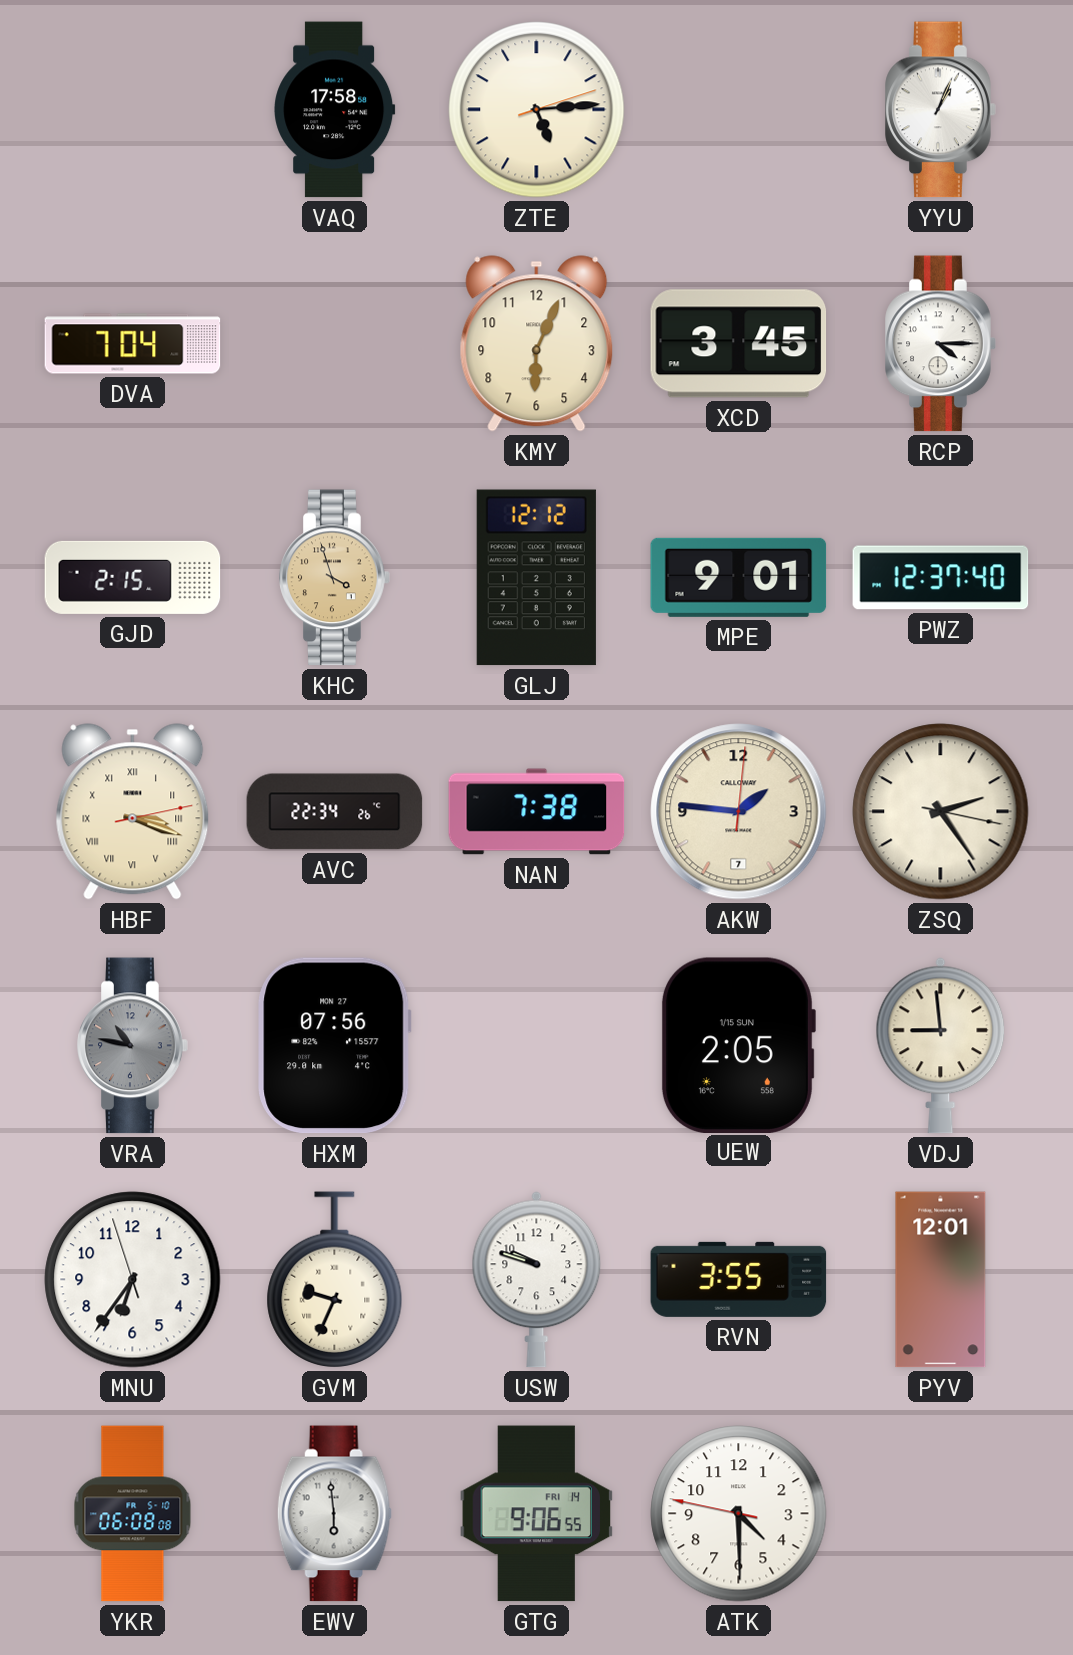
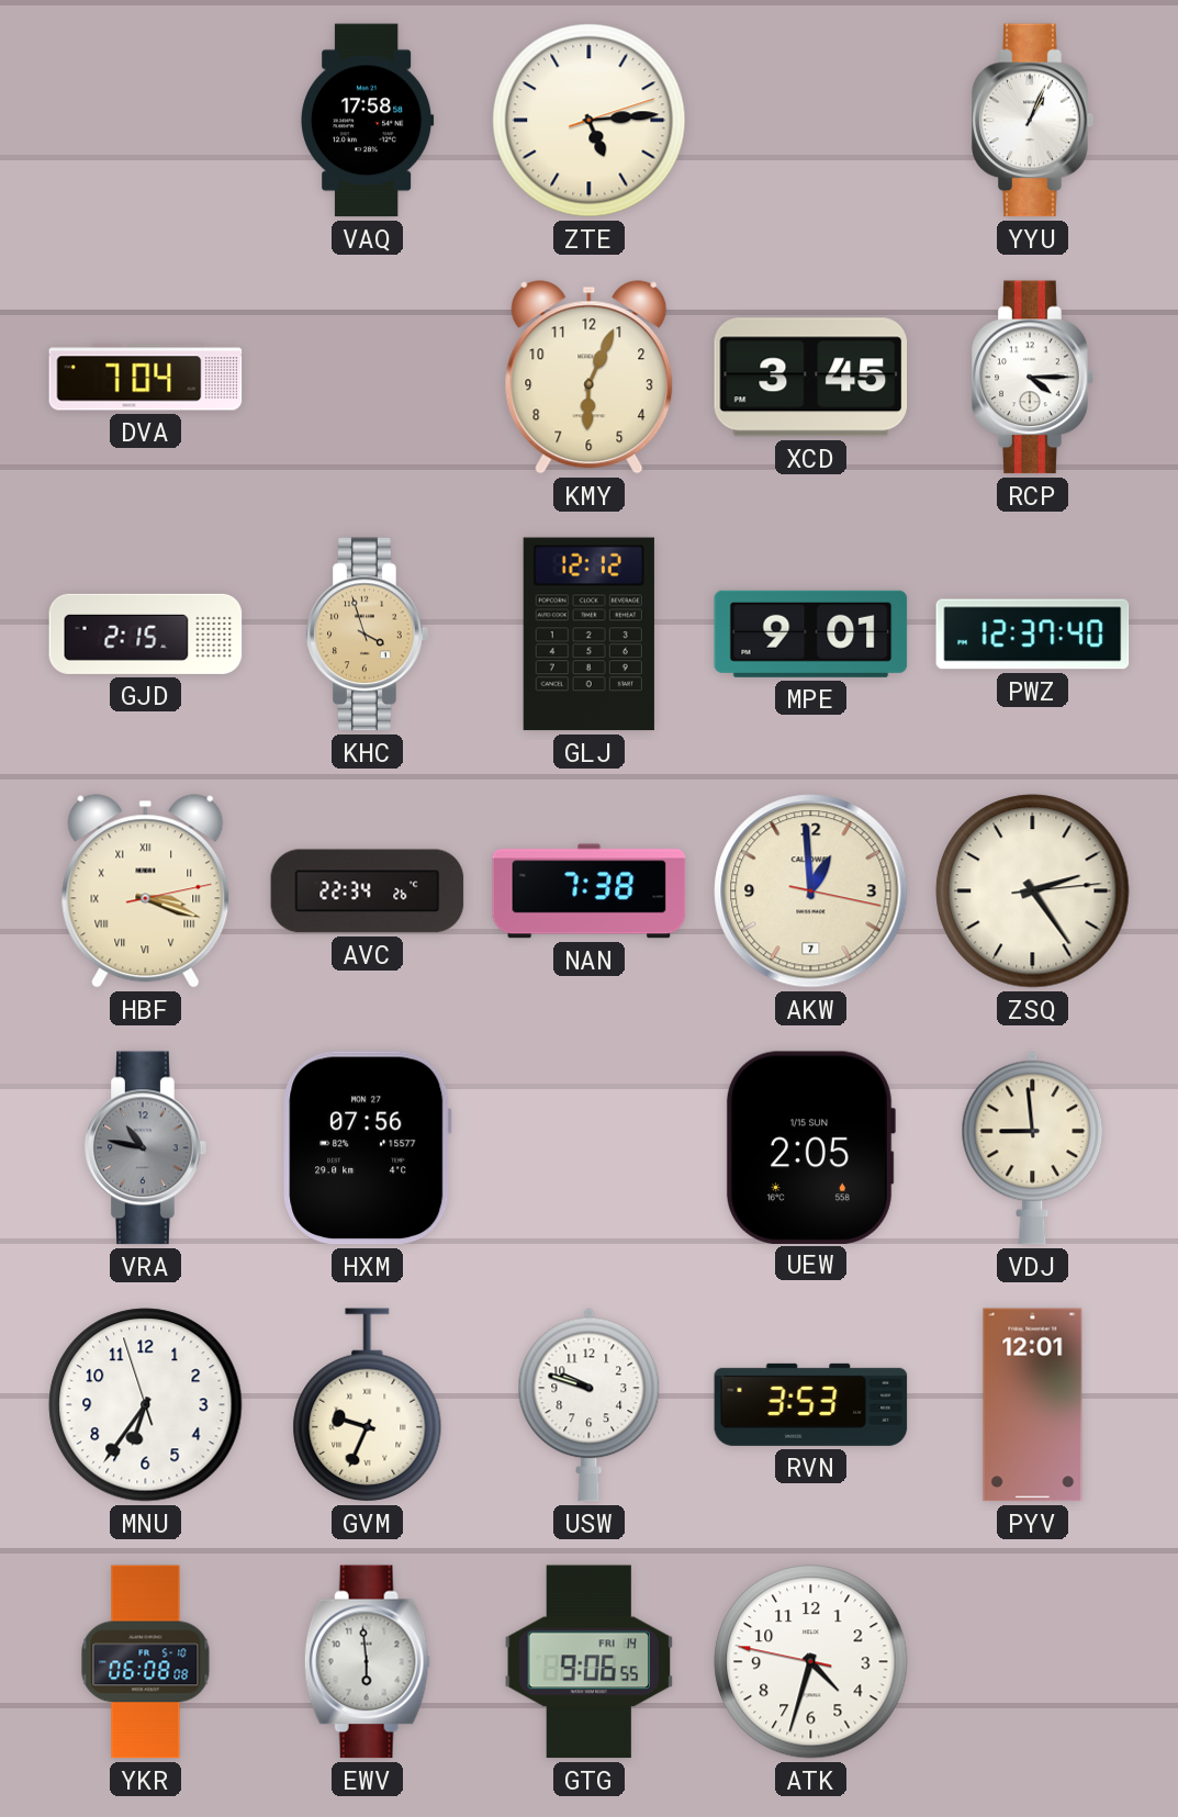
AKW: 1:46 -> 12:59
ZSQ: 2:24:17 -> 2:24:14
RVN: 3:55 -> 3:53
ATK: 4:29 -> 4:32
